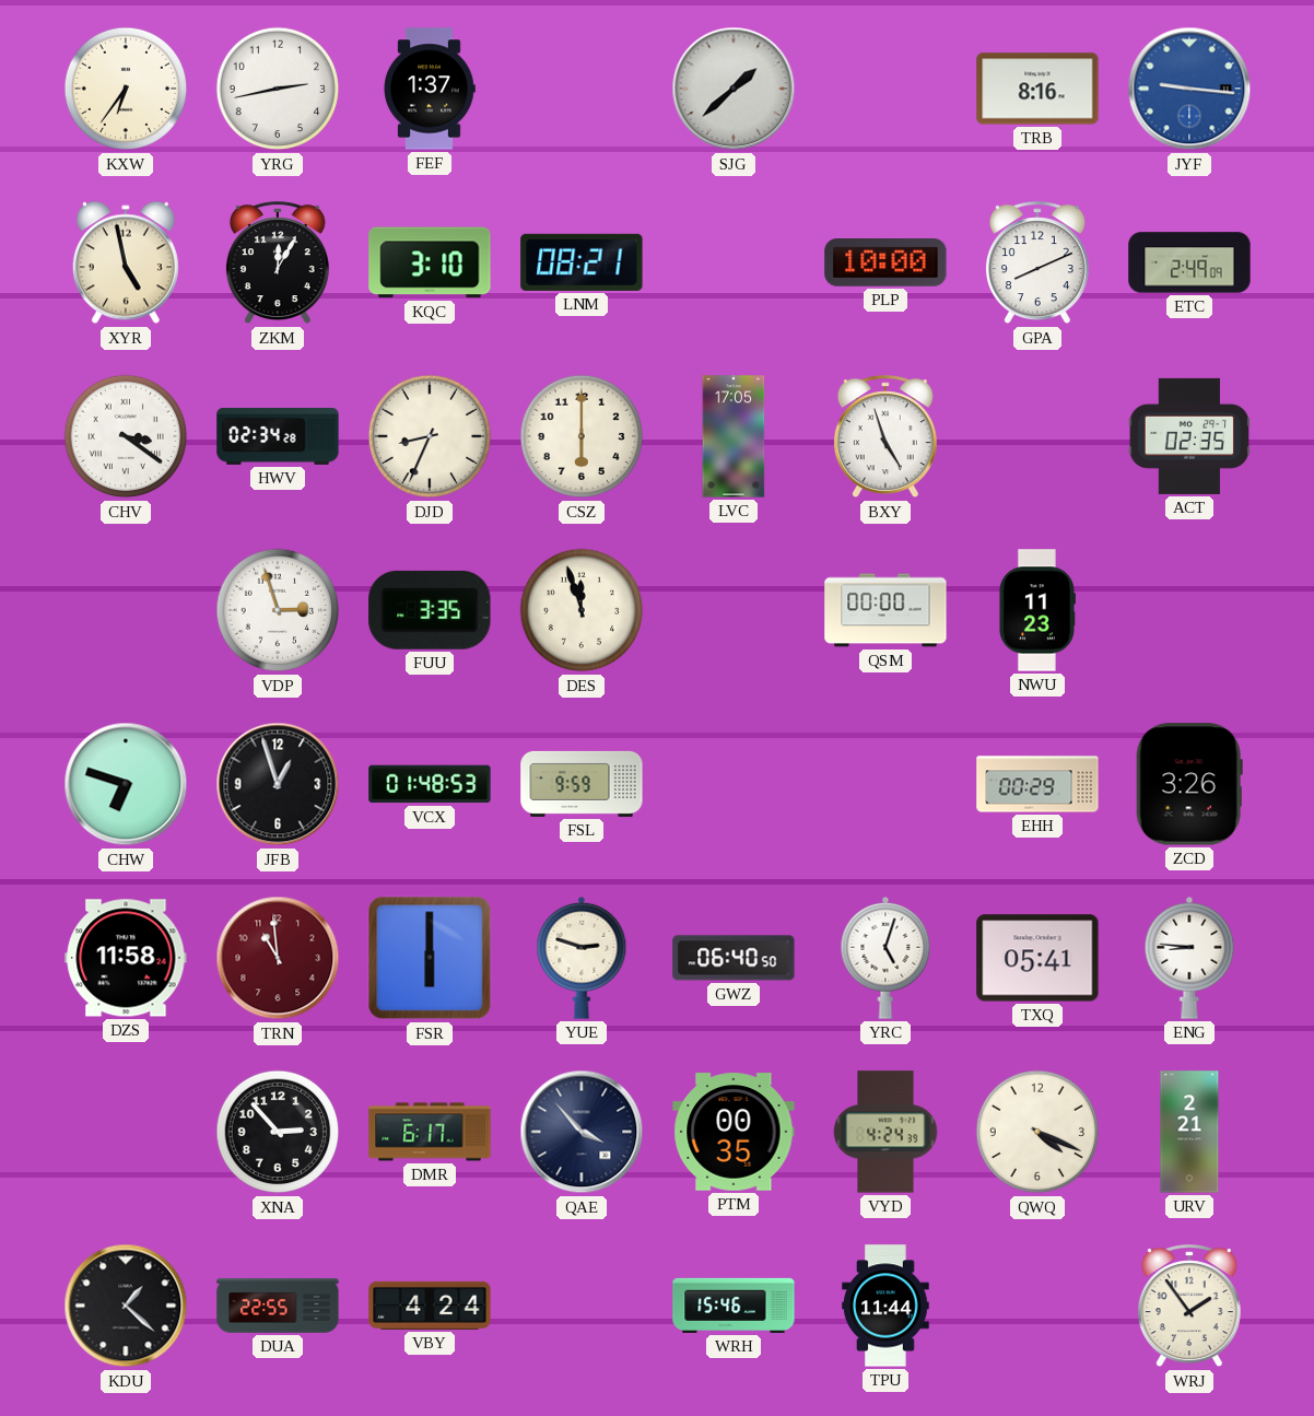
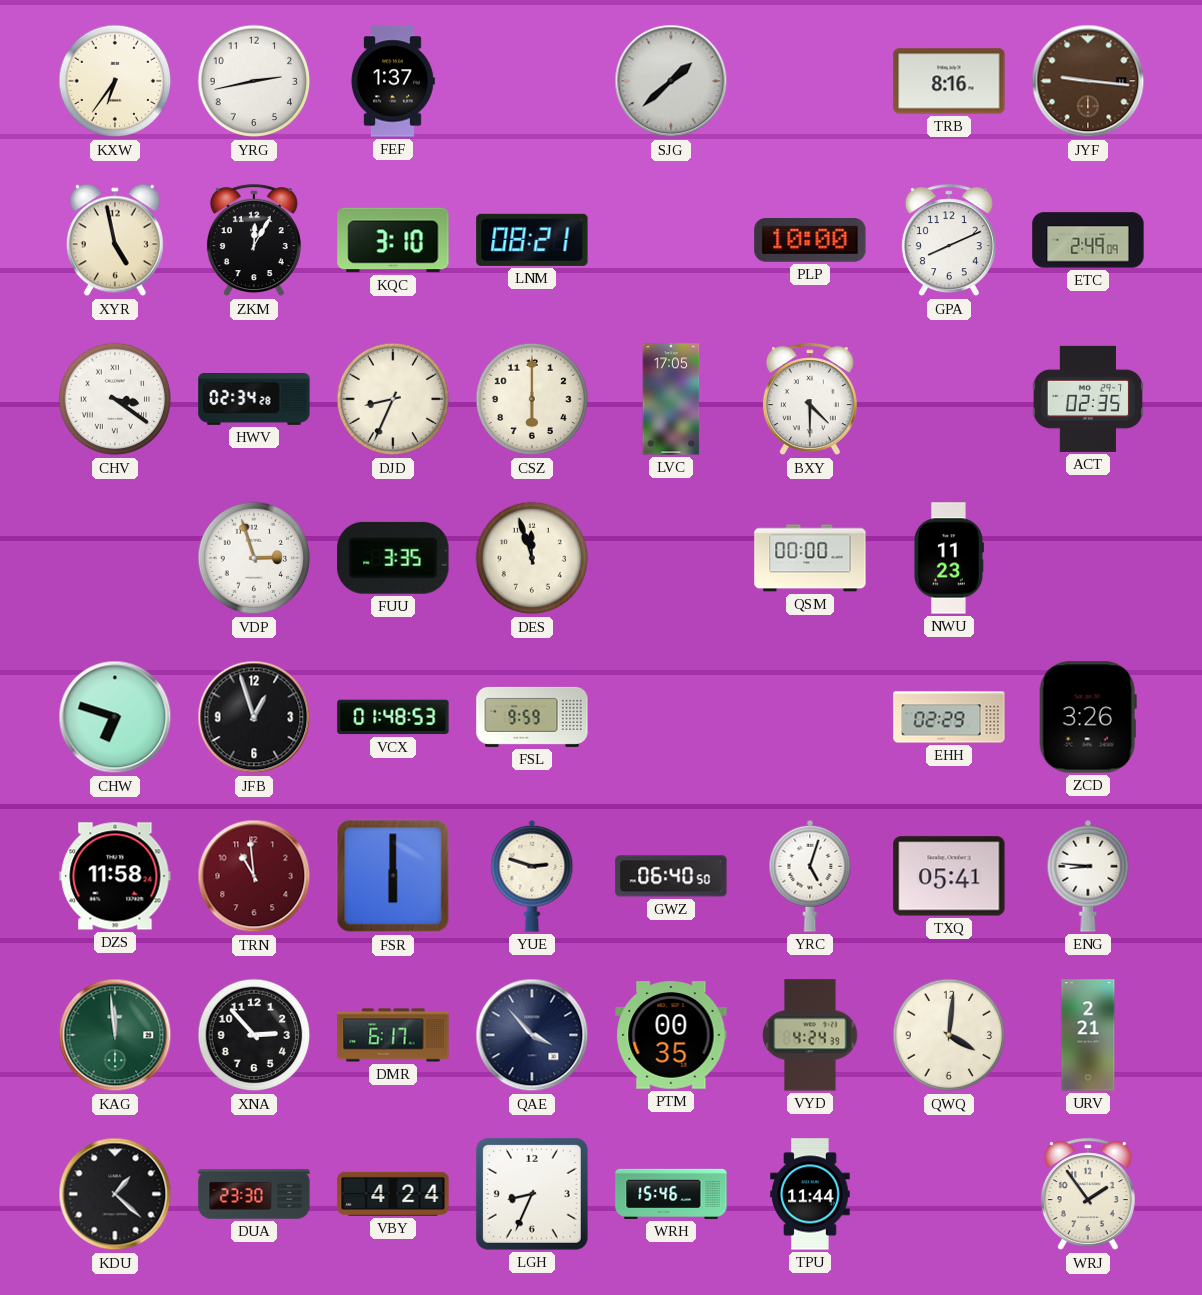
JYF dial: blue -> brown
BXY: 4:57 -> 4:30
EHH: 00:29 -> 02:29
KAG: none -> 11:59
QWQ: 4:19 -> 4:01
DUA: 22:55 -> 23:30
LGH: none -> 8:34
